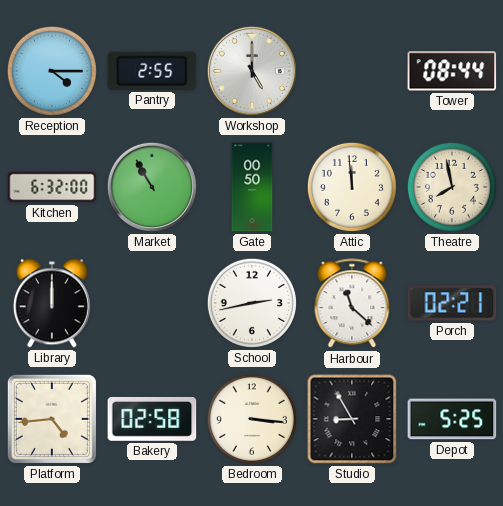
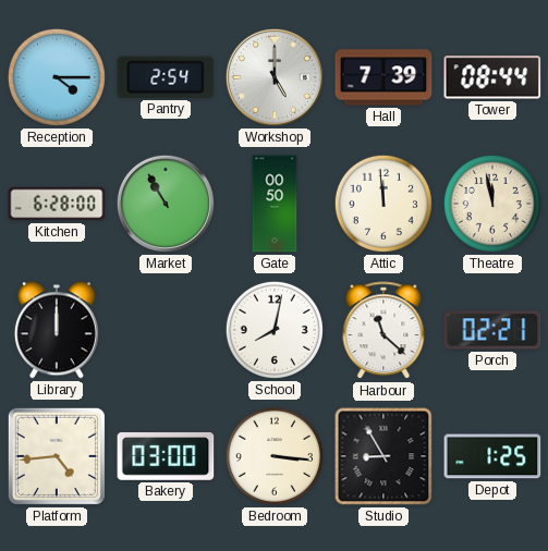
Pantry: 2:55 -> 2:54
Hall: none -> 7:39
Kitchen: 6:32 -> 6:28
Theatre: 7:58 -> 11:58
School: 2:43 -> 8:02
Bakery: 02:58 -> 03:00
Depot: 5:25 -> 1:25
